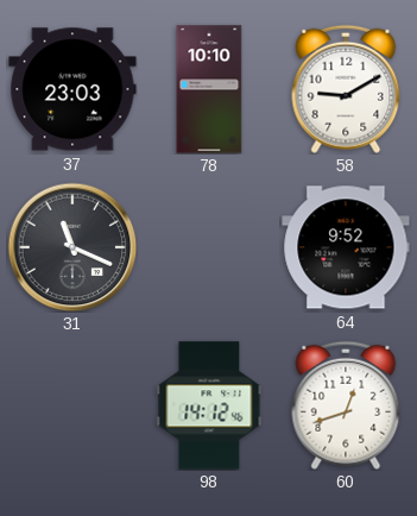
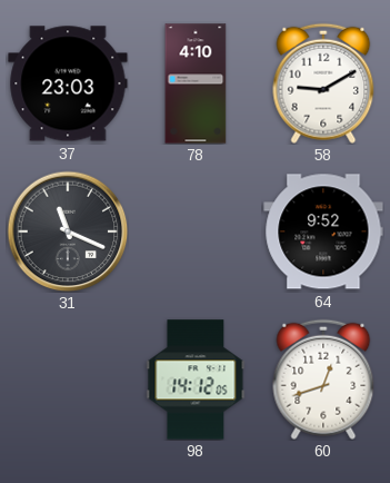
78: 10:10 -> 4:10
98: 14:12:46 -> 14:12:05
